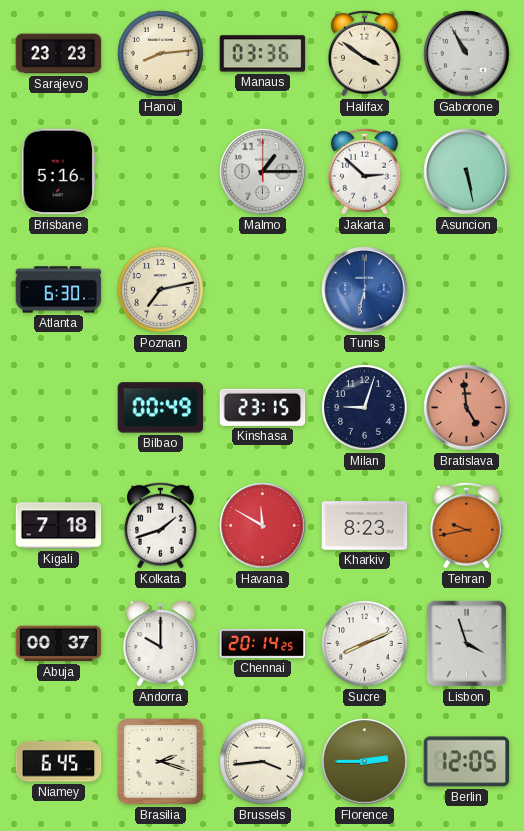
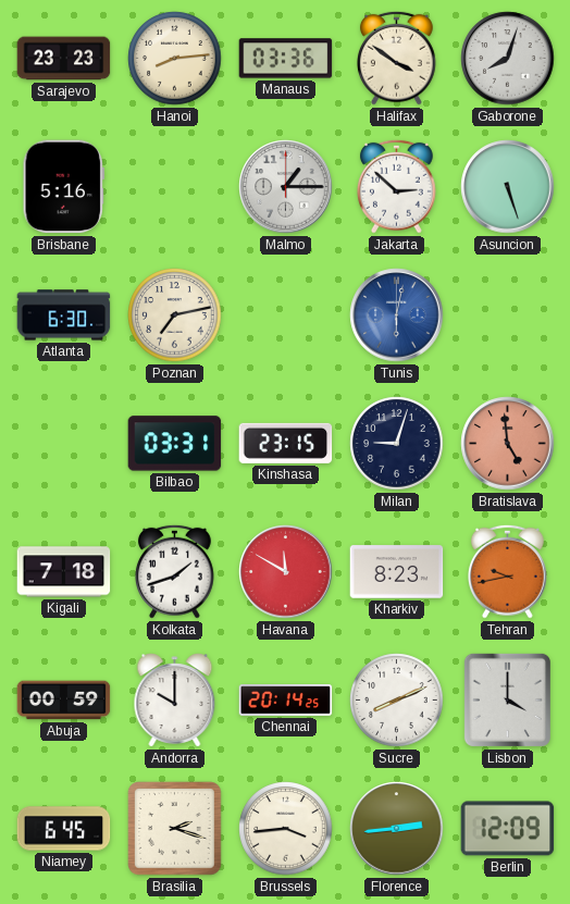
Gaborone: 10:55 -> 8:03
Asuncion: 5:28 -> 5:27
Tunis: 6:32 -> 6:02
Bilbao: 00:49 -> 03:31
Abuja: 00:37 -> 00:59
Lisbon: 3:57 -> 4:00
Florence: 2:45 -> 2:44
Berlin: 12:05 -> 12:09
